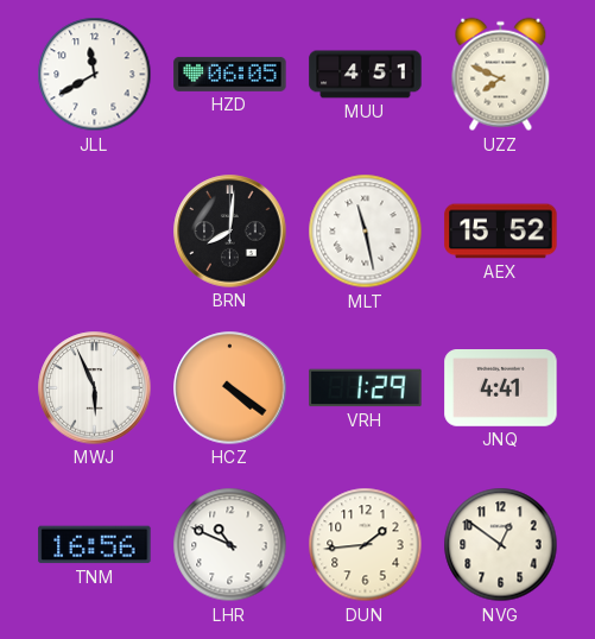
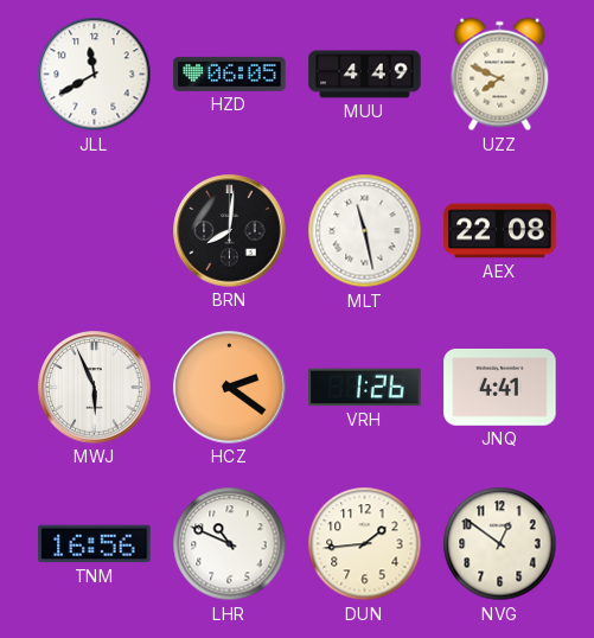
MUU: 4:51 -> 4:49
AEX: 15:52 -> 22:08
HCZ: 4:21 -> 2:21
VRH: 1:29 -> 1:26
